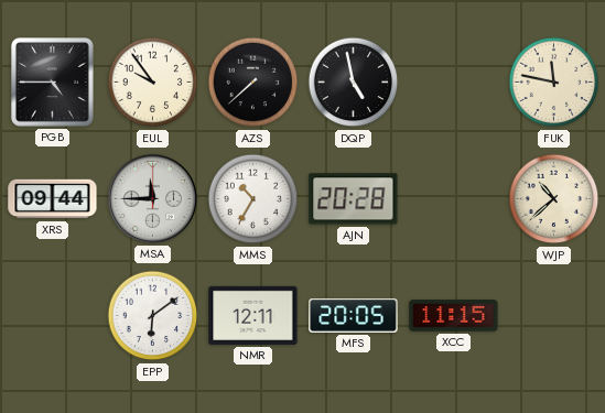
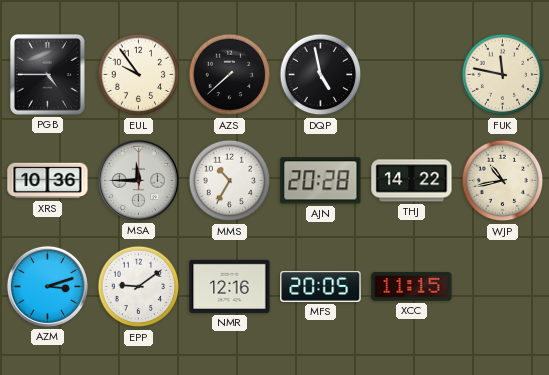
XRS: 09:44 -> 10:36
THJ: none -> 14:22
WJP: 10:38 -> 10:43
AZM: none -> 3:12
EPP: 6:09 -> 9:09
NMR: 12:11 -> 12:16
